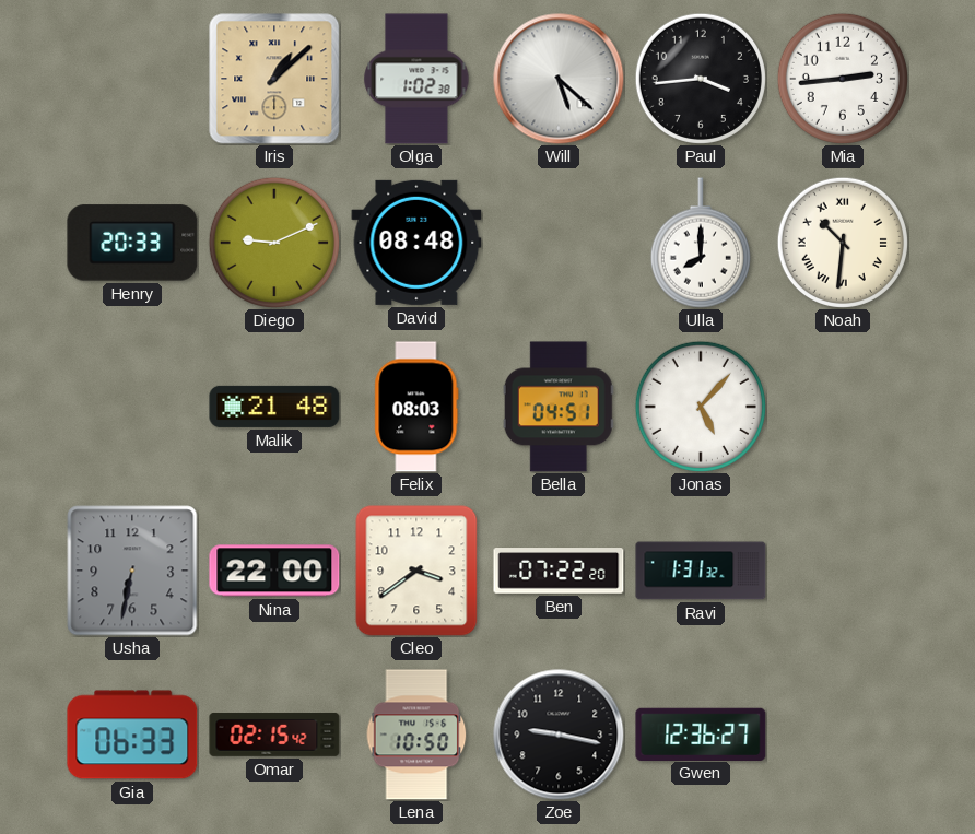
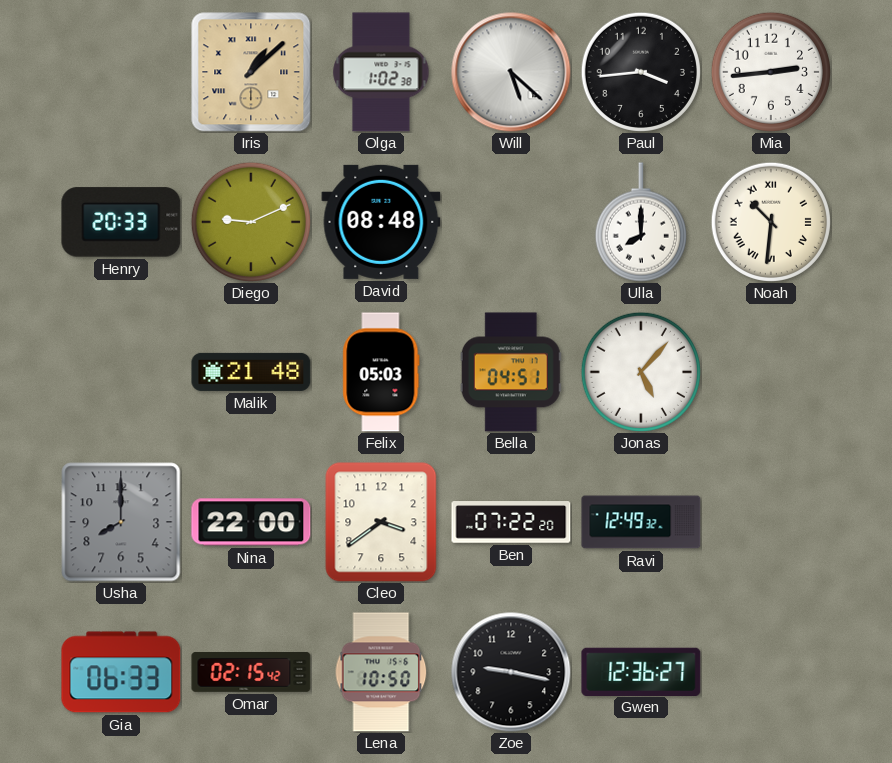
Felix: 08:03 -> 05:03
Usha: 6:32 -> 8:00
Ravi: 1:31 -> 12:49
